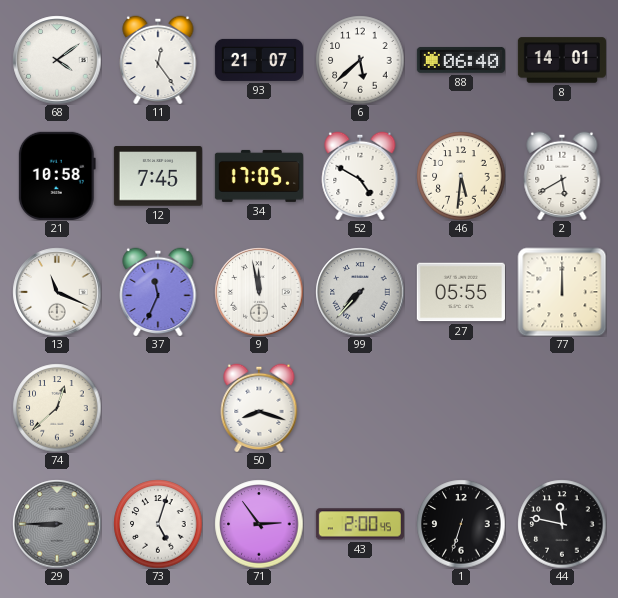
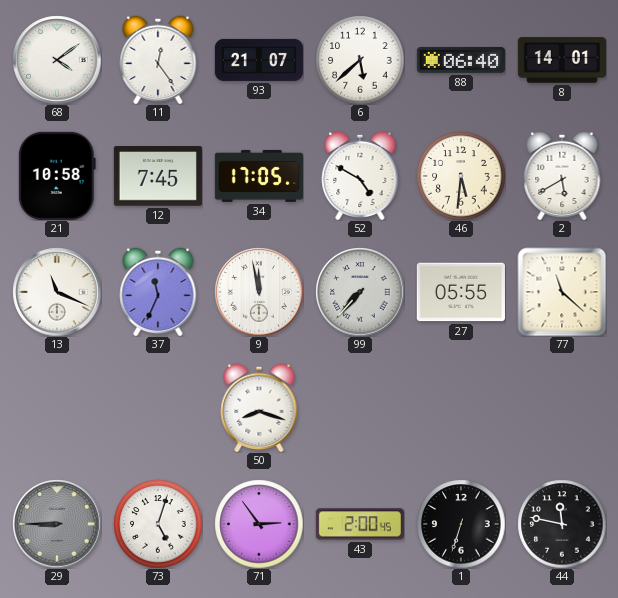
77: 12:00 -> 11:22
74: 12:38 -> none
